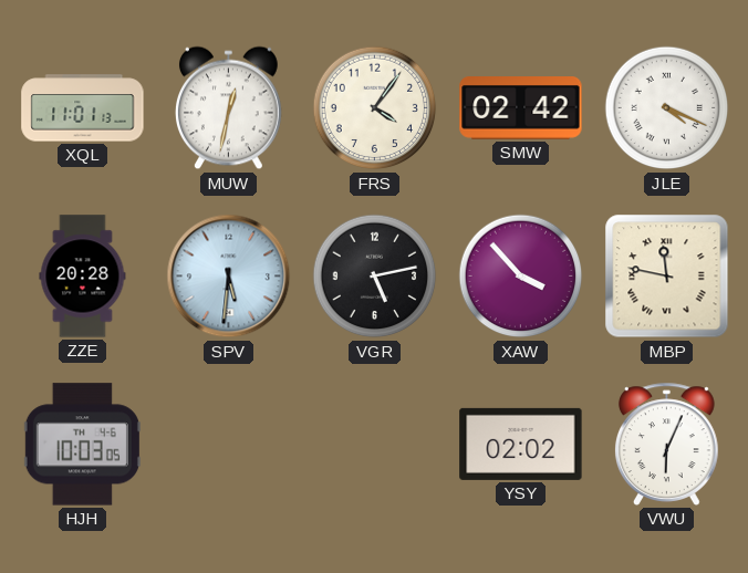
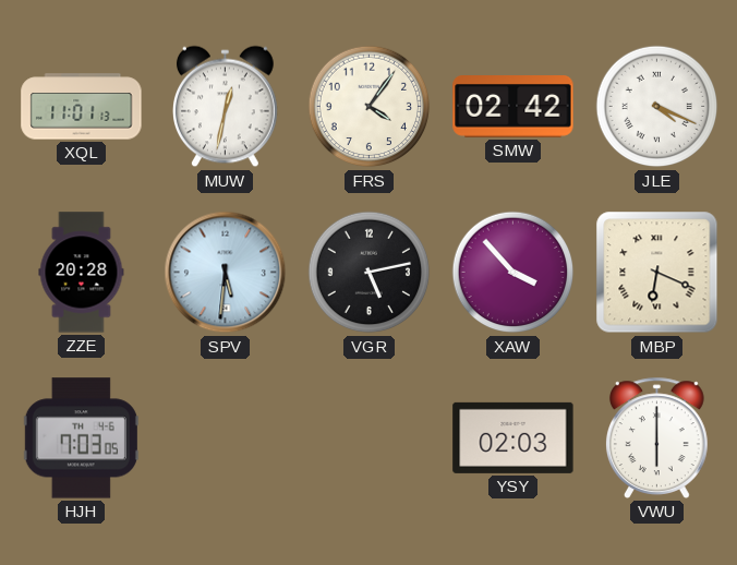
MBP: 11:47 -> 6:19
HJH: 10:03 -> 7:03
YSY: 02:02 -> 02:03
VWU: 6:04 -> 6:00
